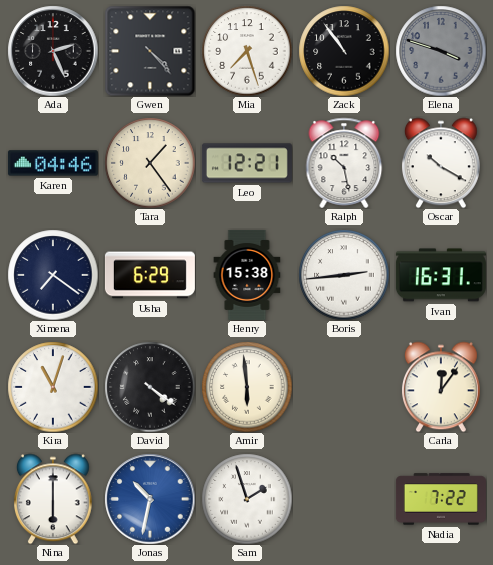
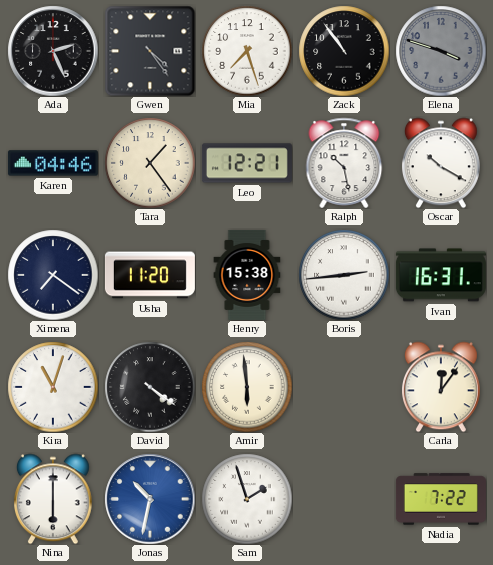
Gwen: 4:23 -> 4:24
Usha: 6:29 -> 11:20
